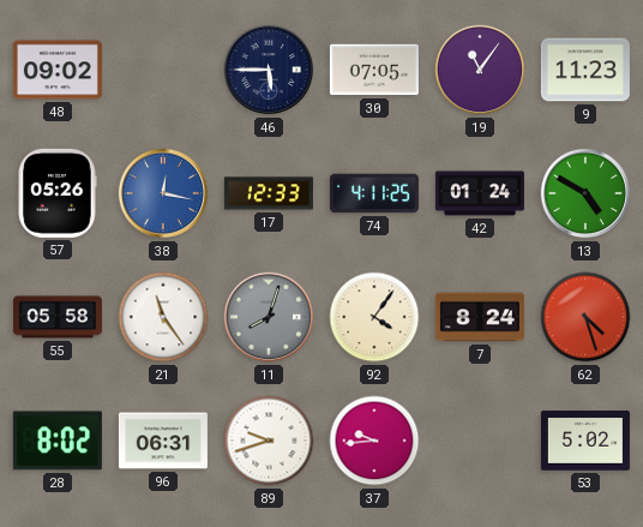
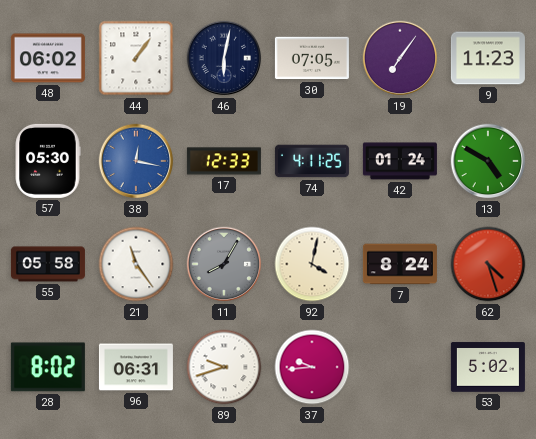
48: 09:02 -> 06:02
44: none -> 1:06
46: 5:45 -> 6:02
19: 11:06 -> 7:06
57: 05:26 -> 05:30
11: 8:03 -> 8:05
92: 4:06 -> 4:02
